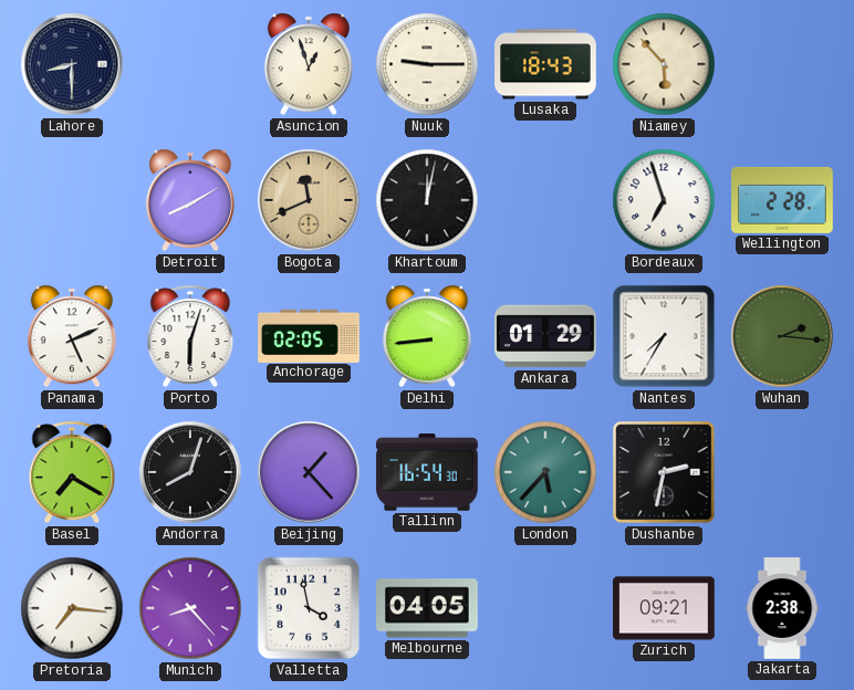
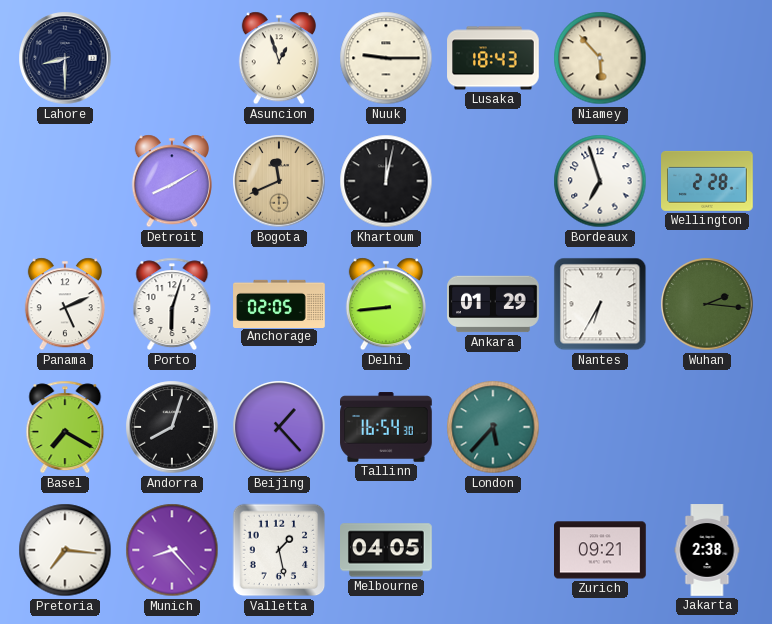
Nantes: 7:35 -> 6:35
Dushanbe: 2:32 -> none
Valletta: 3:58 -> 1:28
